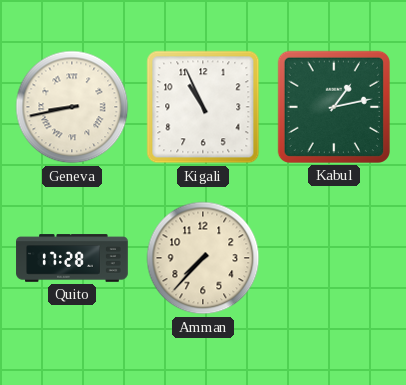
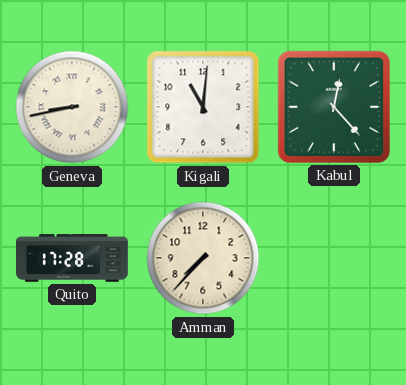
Kigali: 10:56 -> 11:01
Kabul: 1:13 -> 12:23
